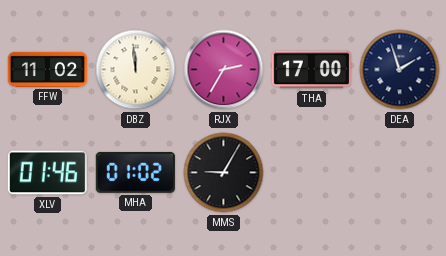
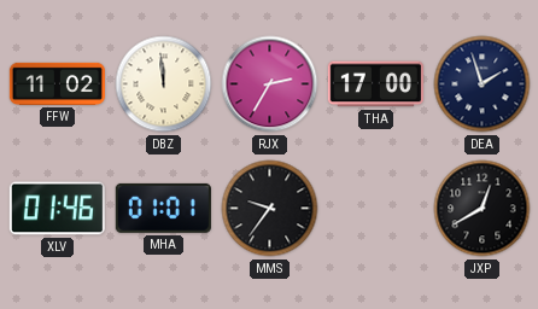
MHA: 01:02 -> 01:01
MMS: 9:05 -> 9:36
JXP: none -> 12:40
